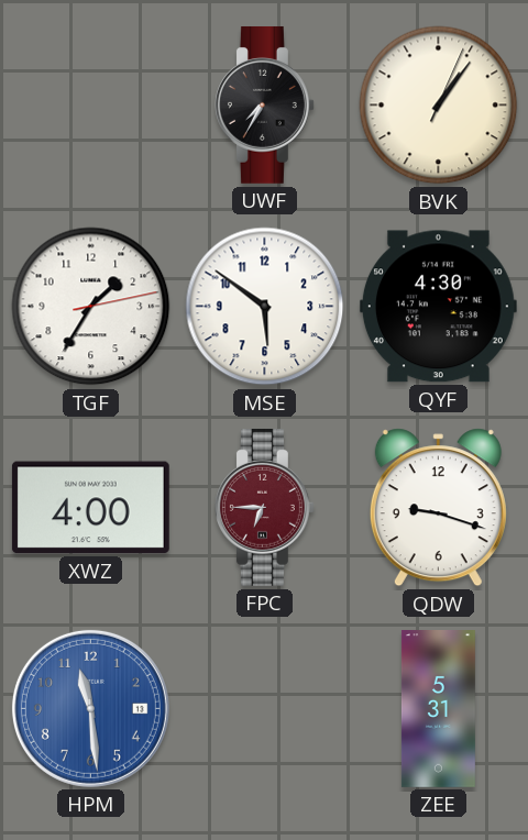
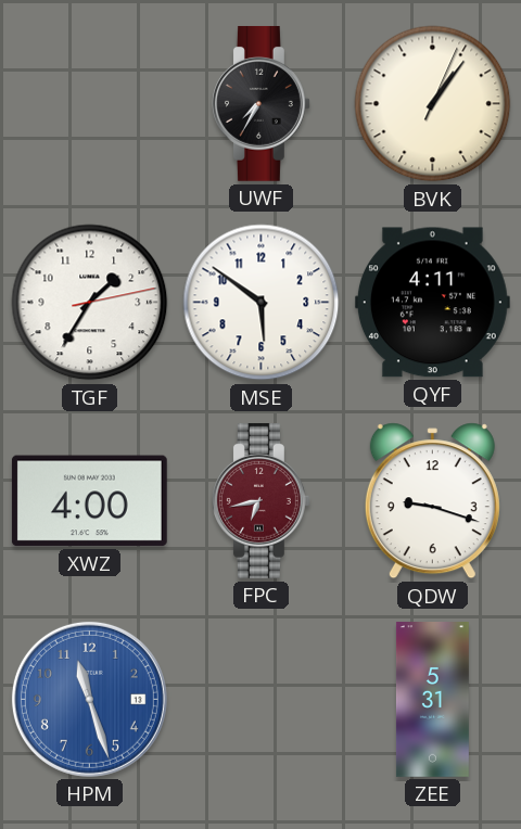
QYF: 4:30 -> 4:11
FPC: 6:45 -> 6:43
HPM: 11:29 -> 11:27
